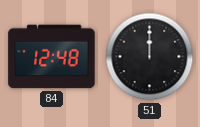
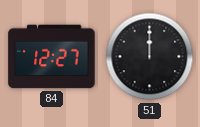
84: 12:48 -> 12:27
